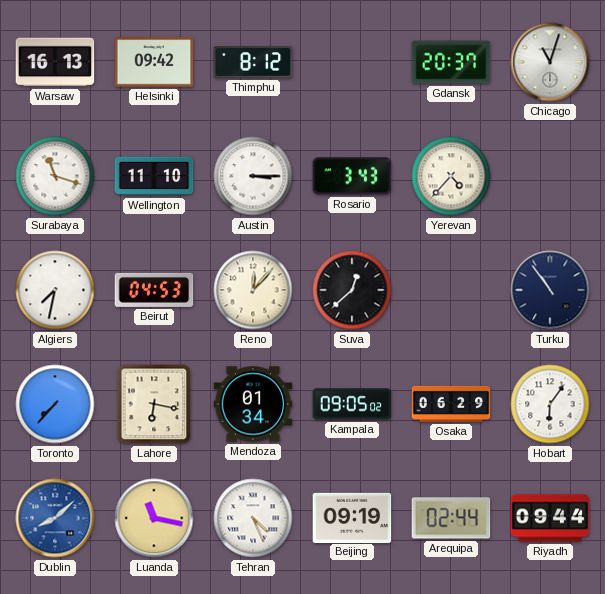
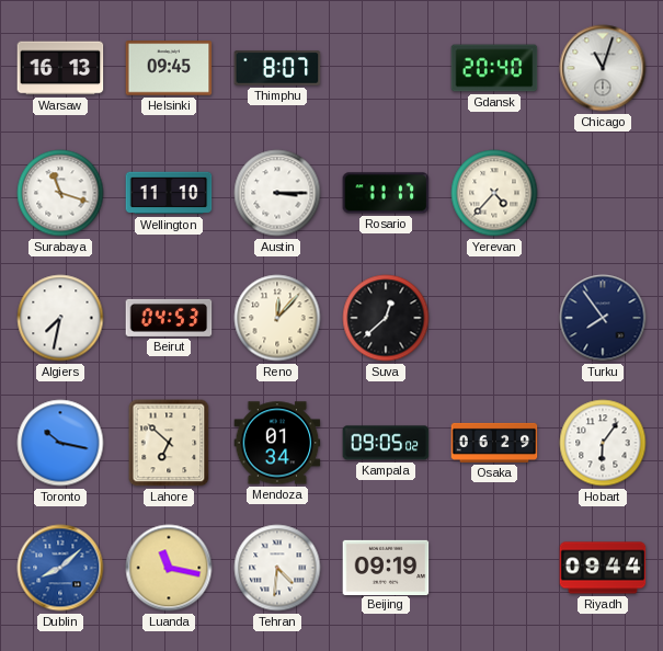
Helsinki: 09:42 -> 09:45
Thimphu: 8:12 -> 8:07
Gdansk: 20:37 -> 20:40
Rosario: 3:43 -> 11:17
Turku: 10:54 -> 7:54
Toronto: 7:37 -> 10:17
Lahore: 6:17 -> 6:52
Tehran: 4:26 -> 4:31
Arequipa: 02:44 -> none
